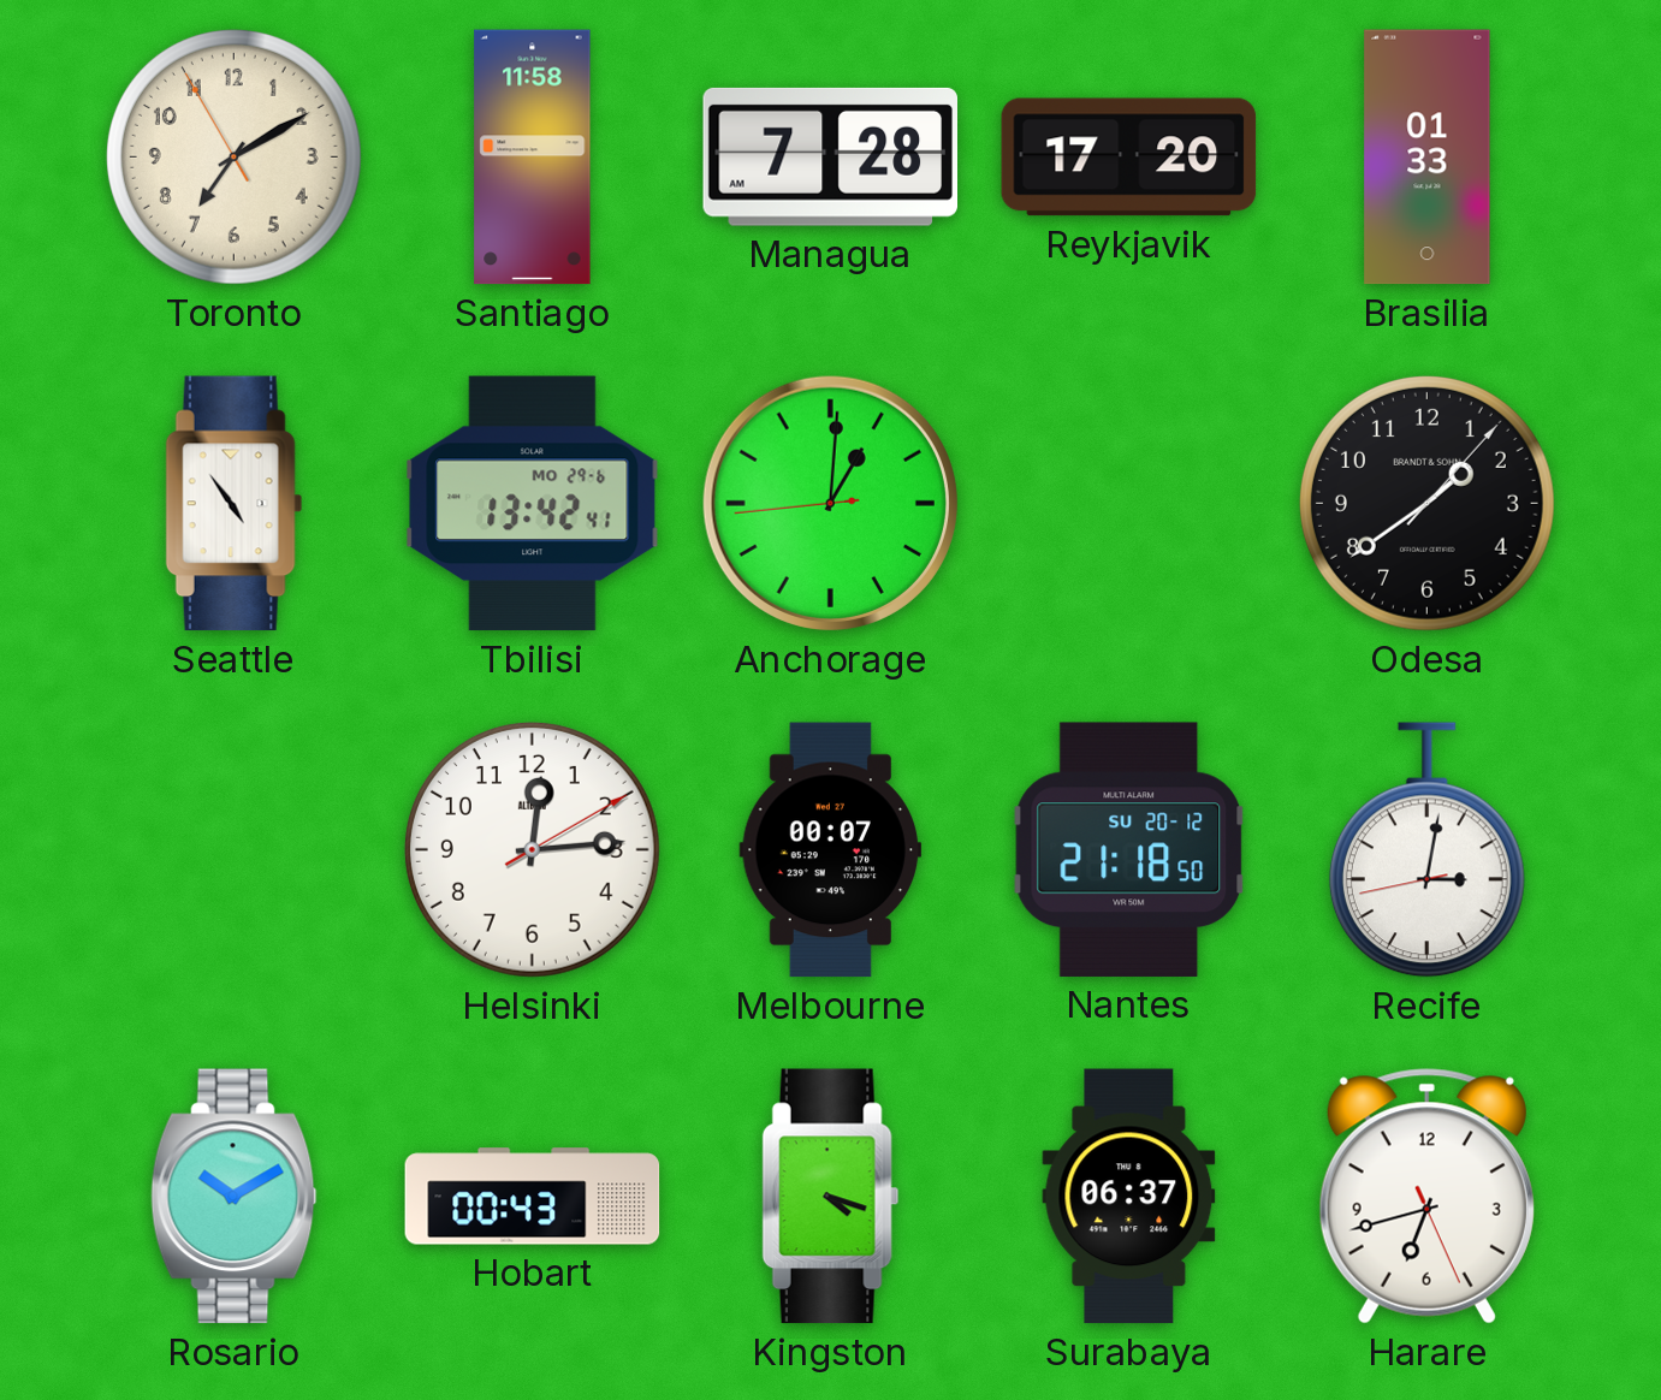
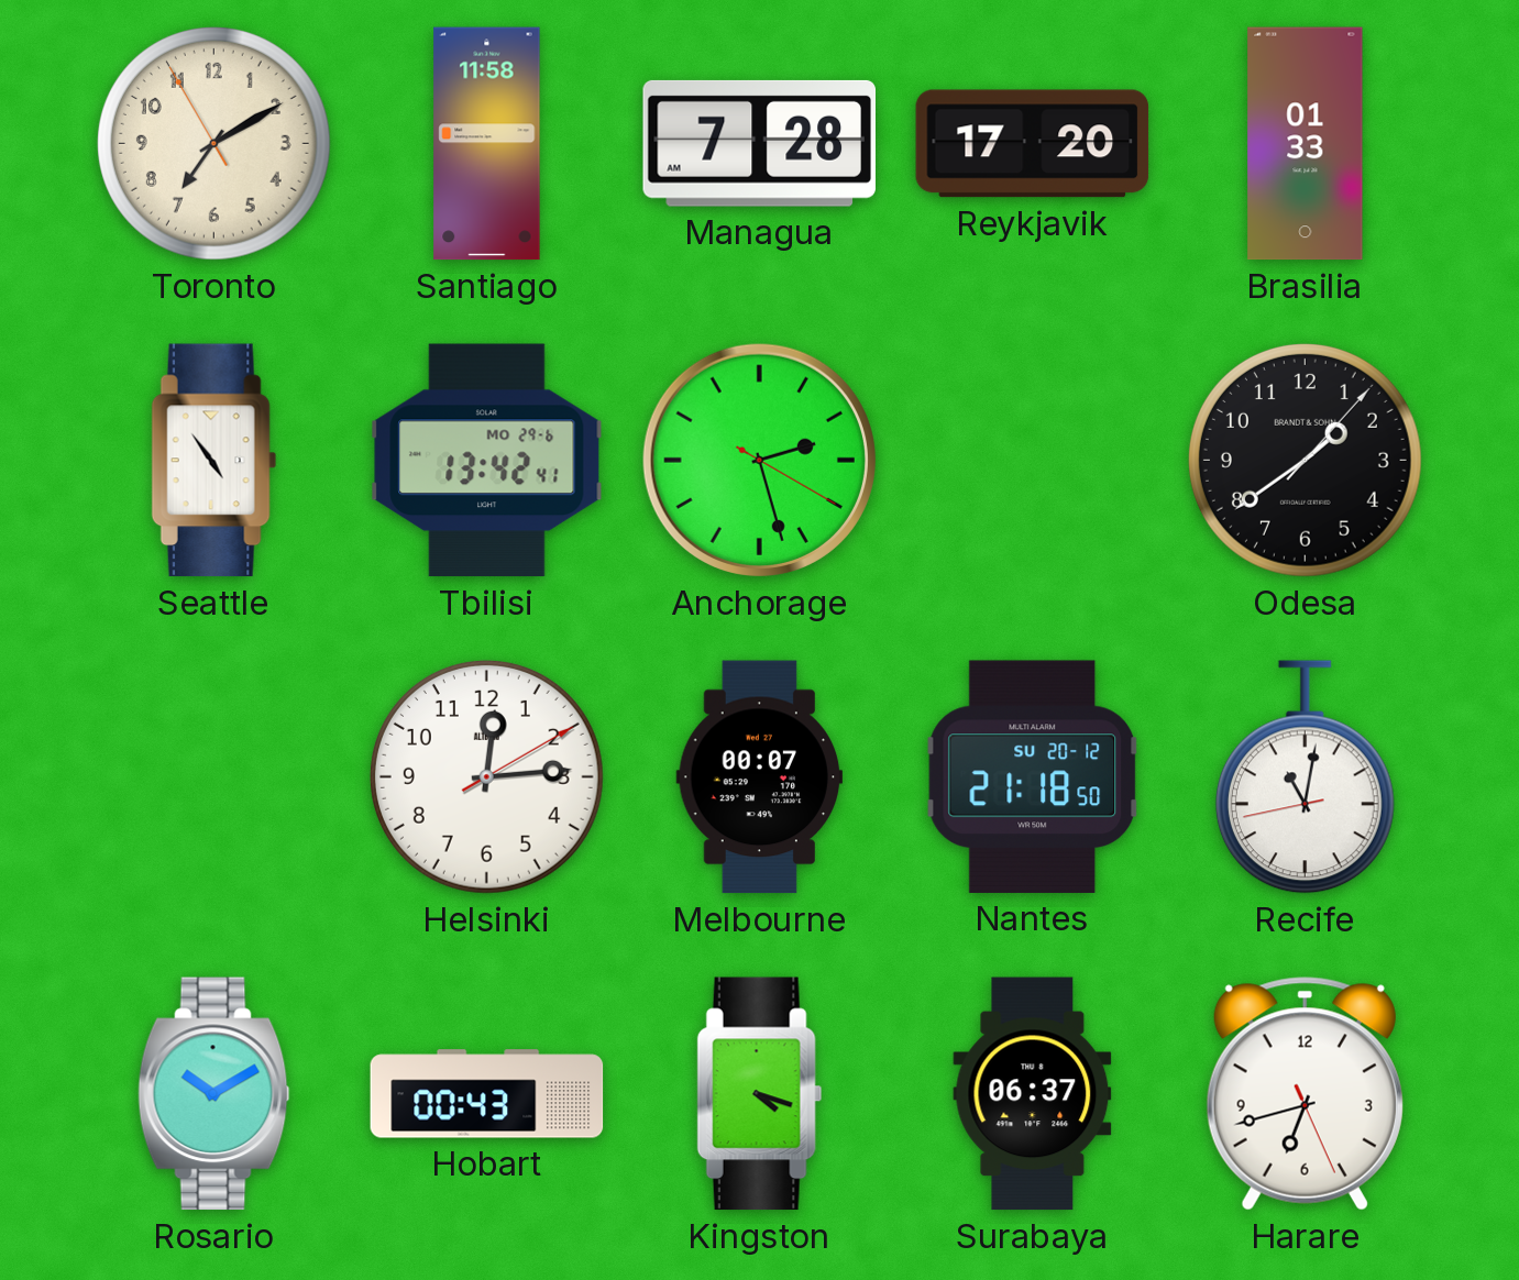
Anchorage: 1:00 -> 2:27
Recife: 3:01 -> 11:01
